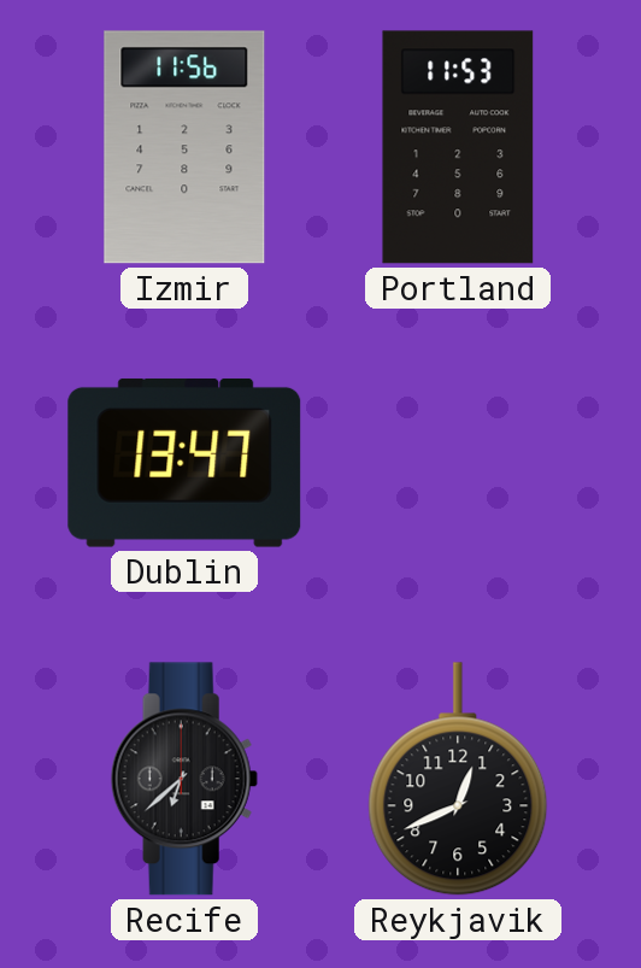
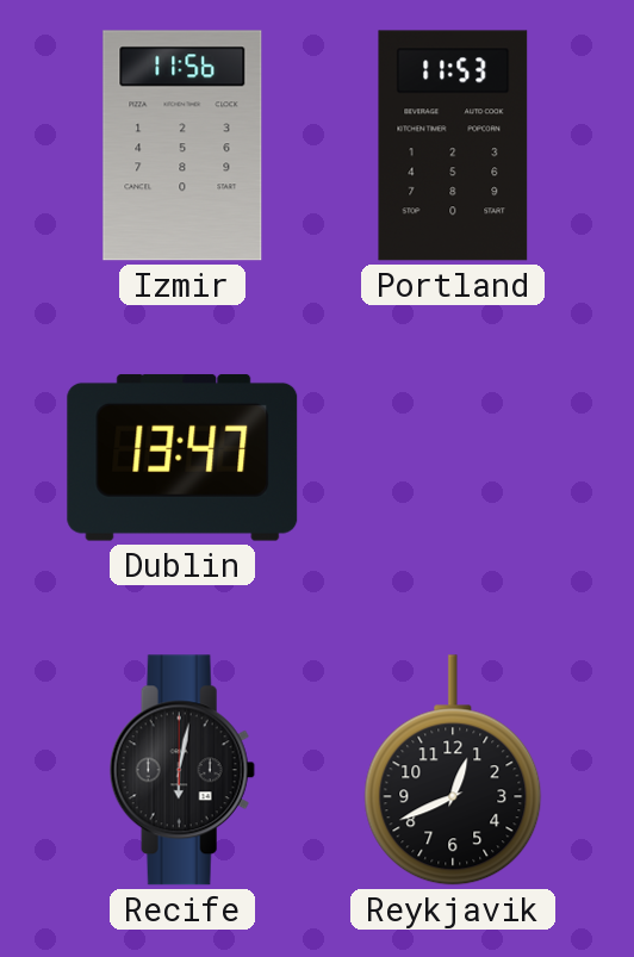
Recife: 6:38 -> 6:02
